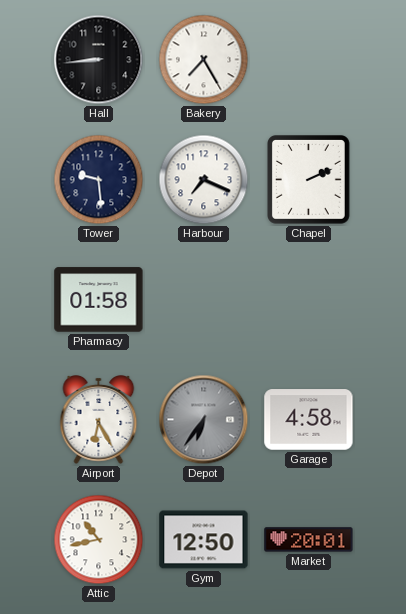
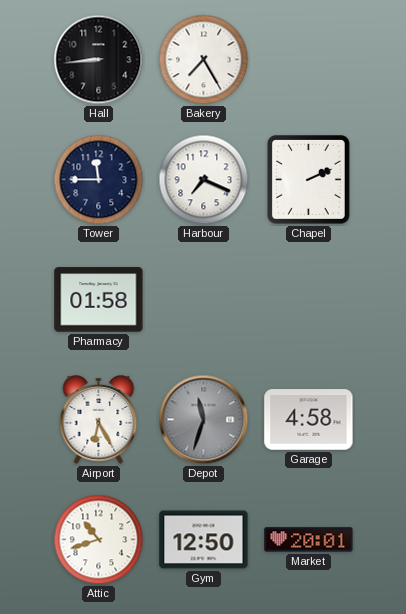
Tower: 9:29 -> 11:45
Depot: 6:36 -> 11:33
Attic: 10:43 -> 10:42
